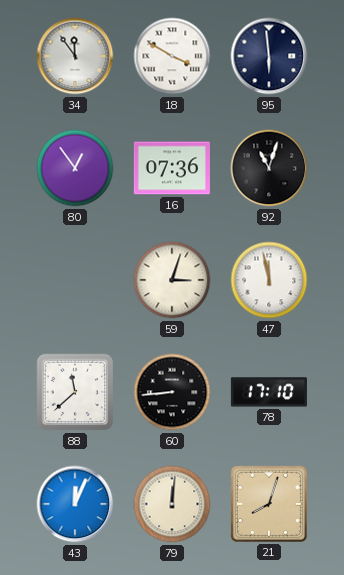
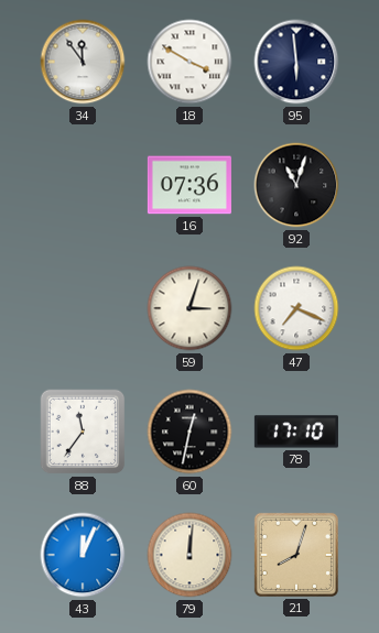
80: 12:54 -> none
47: 11:58 -> 7:19
88: 11:38 -> 11:36
60: 8:44 -> 12:32
